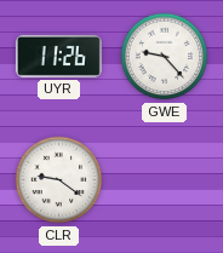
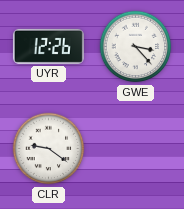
UYR: 11:26 -> 12:26
GWE: 9:23 -> 3:23
